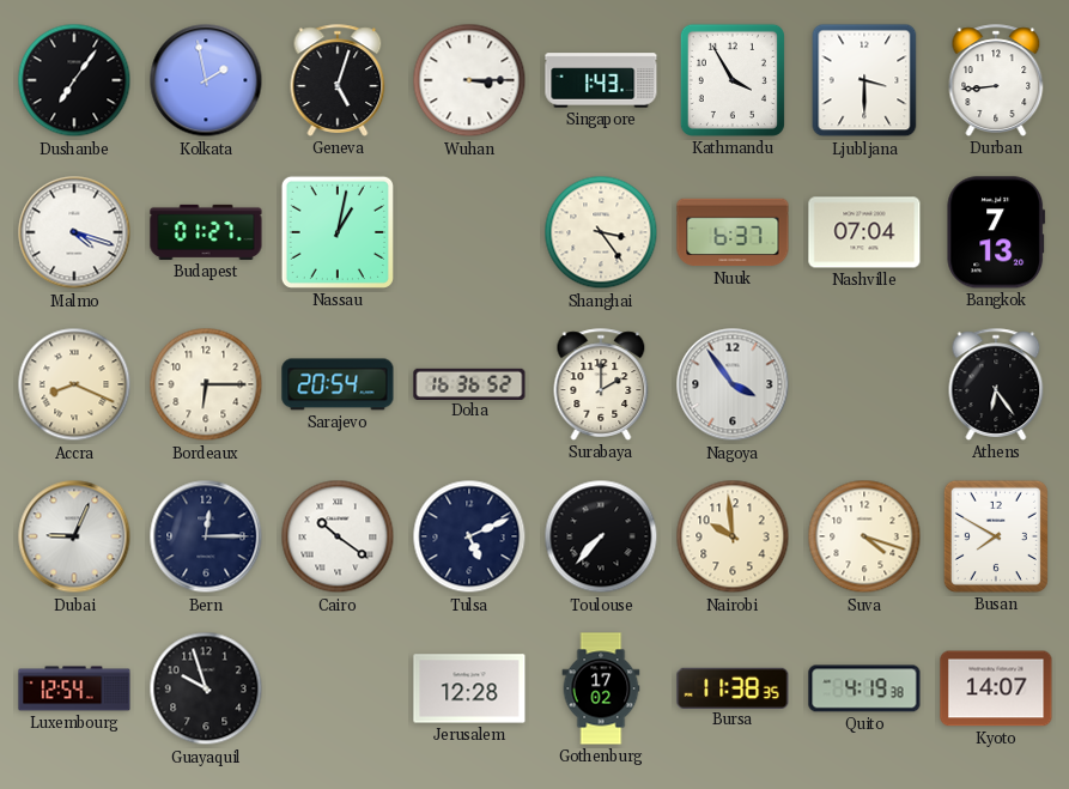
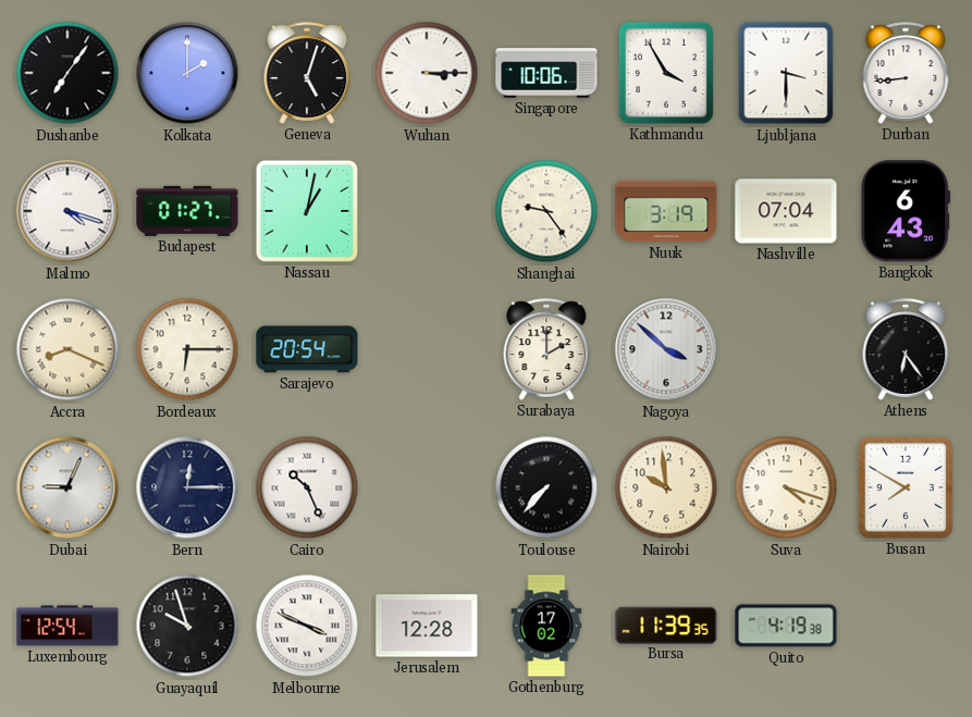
Kolkata: 1:58 -> 2:00
Singapore: 1:43 -> 10:06
Shanghai: 3:24 -> 9:24
Nuuk: 6:37 -> 3:19
Bangkok: 7:13 -> 6:43
Doha: 16:36 -> none
Nagoya: 3:54 -> 3:52
Cairo: 10:21 -> 10:26
Tulsa: 5:11 -> none
Melbourne: none -> 3:49
Bursa: 11:38 -> 11:39
Kyoto: 14:07 -> none
